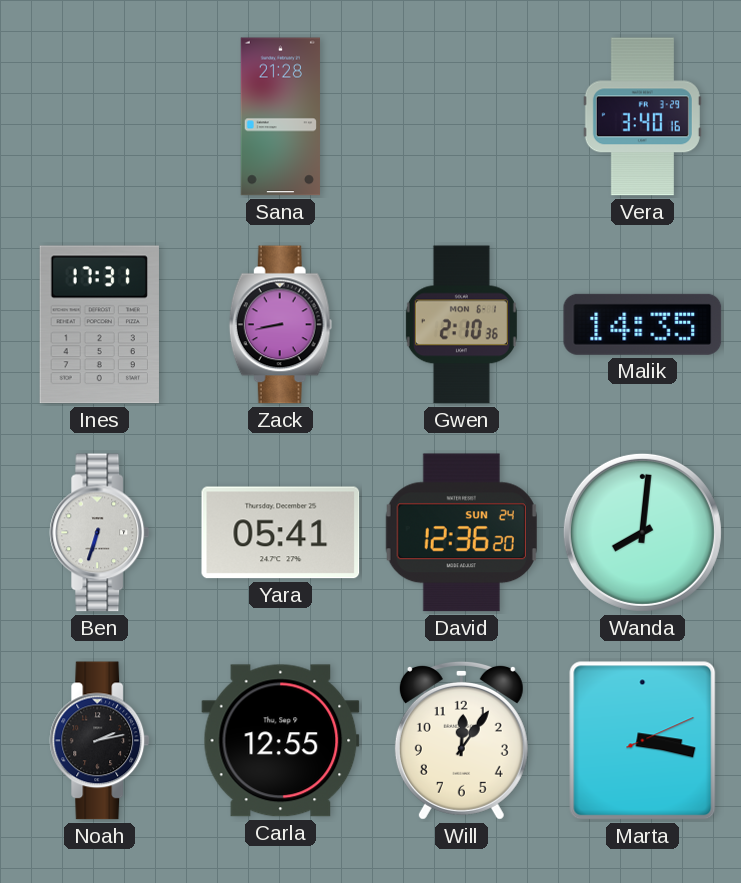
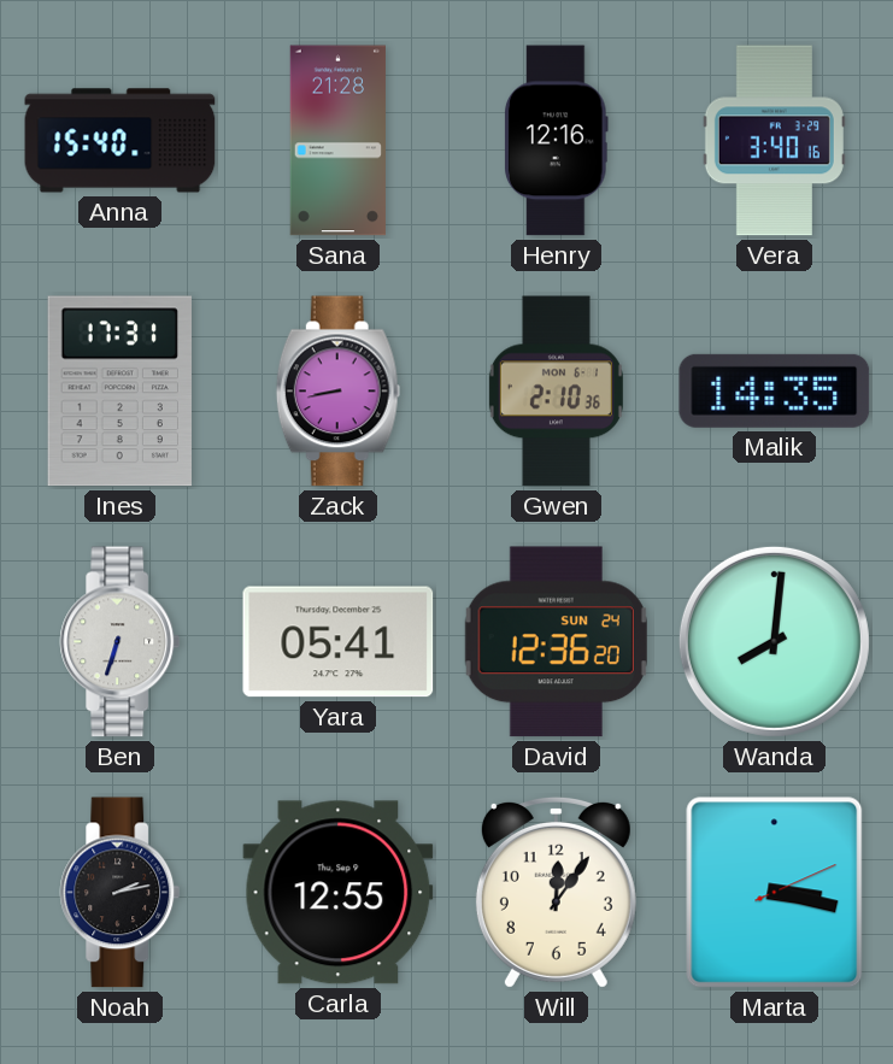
Anna: none -> 15:40
Henry: none -> 12:16
